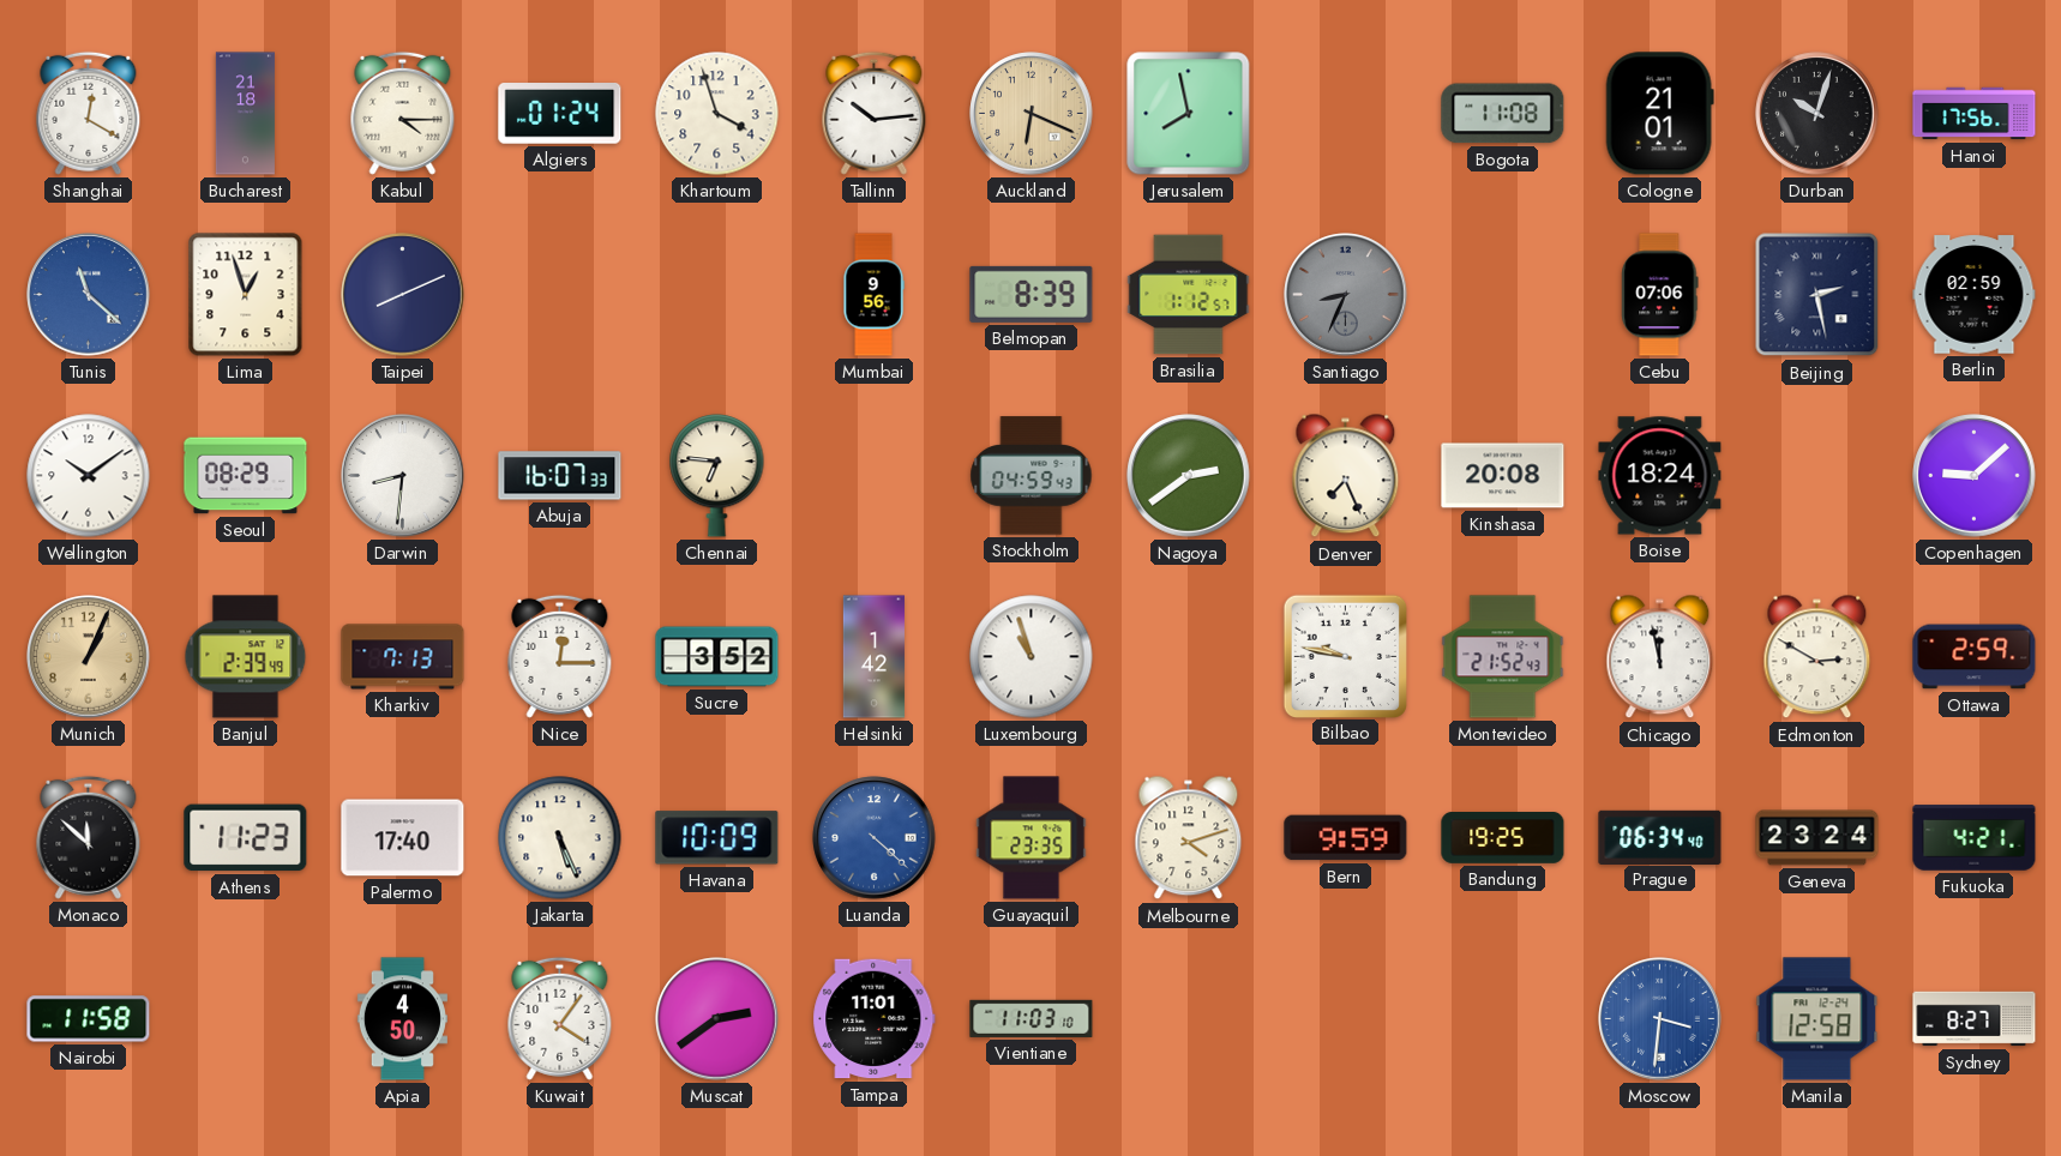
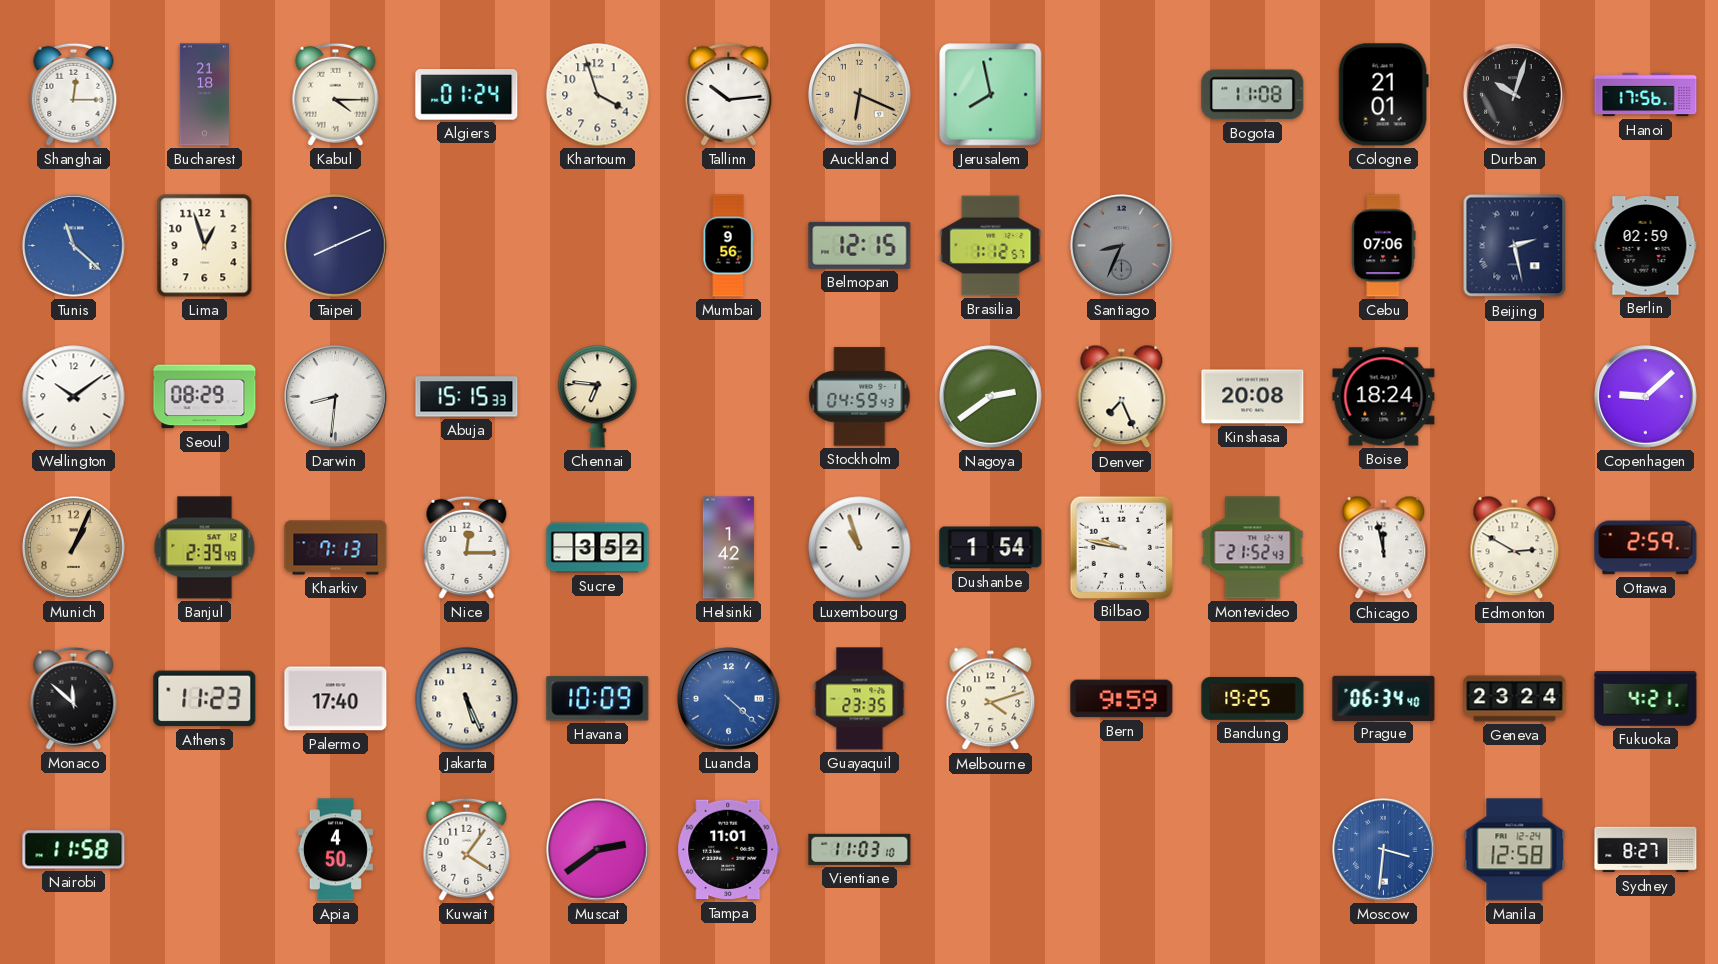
Shanghai: 12:20 -> 12:15
Belmopan: 8:39 -> 12:15
Abuja: 16:07 -> 15:15
Dushanbe: none -> 1:54
